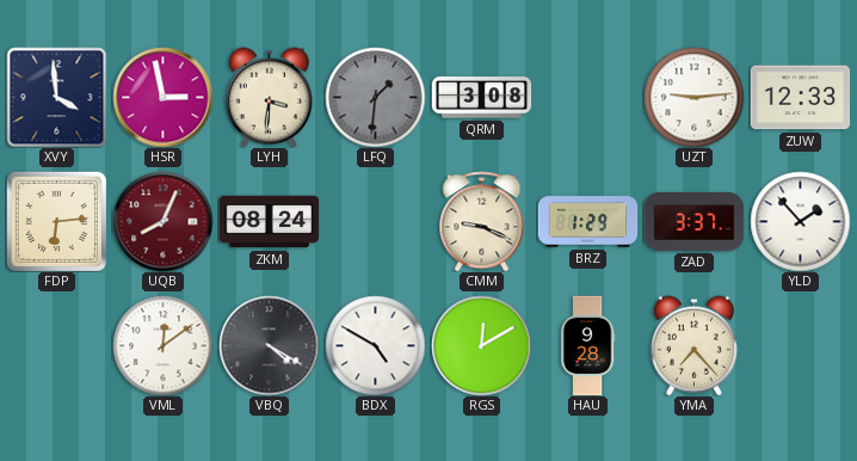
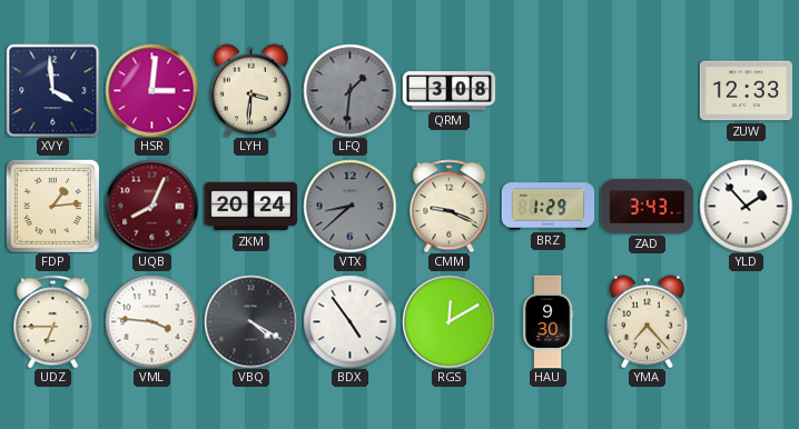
HSR: 2:58 -> 3:01
UZT: 9:14 -> none
FDP: 6:14 -> 1:14
ZKM: 08:24 -> 20:24
VTX: none -> 8:38
ZAD: 3:37 -> 3:43
UDZ: none -> 6:45
VML: 12:09 -> 3:46
BDX: 4:50 -> 4:54
HAU: 9:28 -> 9:30
